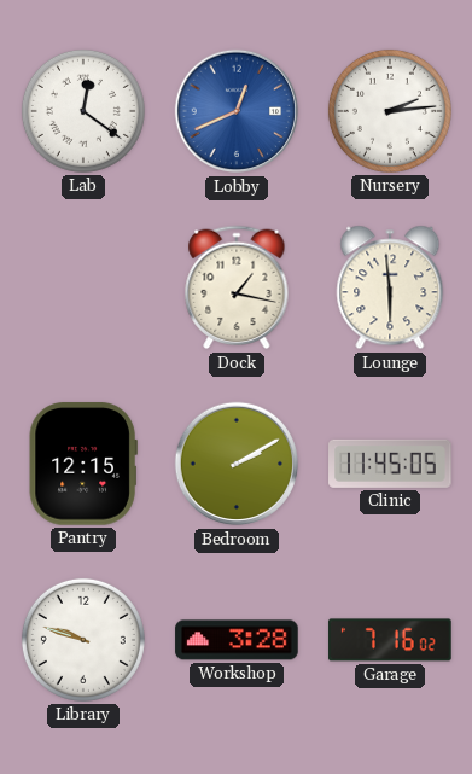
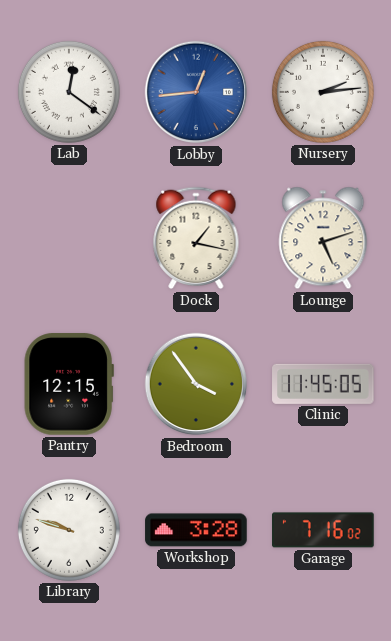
Lobby: 12:41 -> 12:44
Lounge: 5:59 -> 5:12
Bedroom: 2:10 -> 3:54
